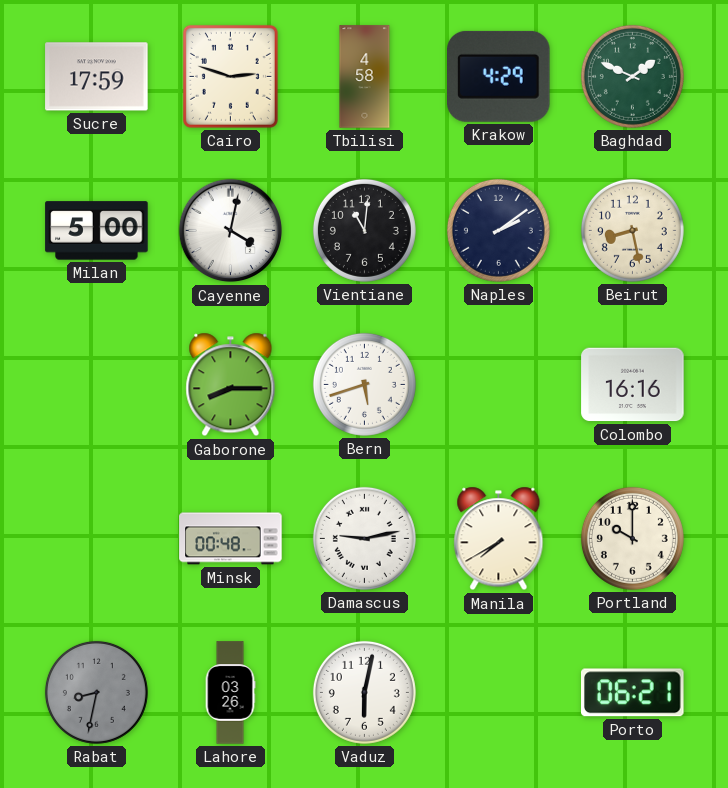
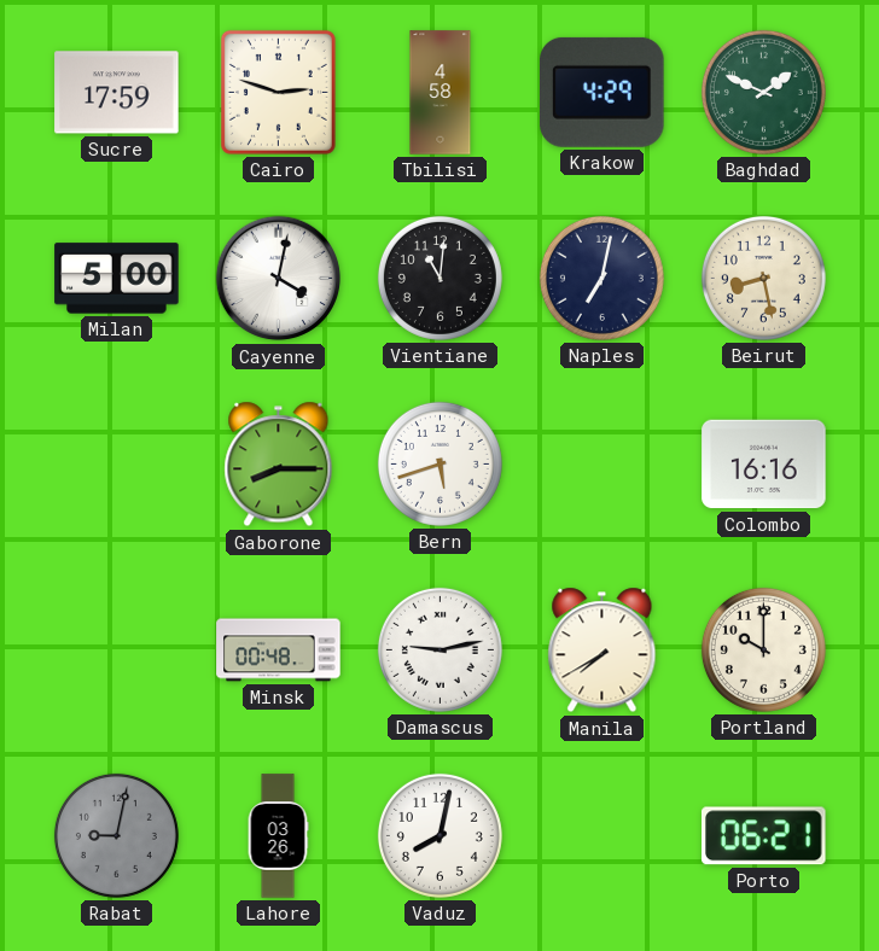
Naples: 2:09 -> 7:02
Rabat: 8:32 -> 9:02
Vaduz: 6:02 -> 8:02
